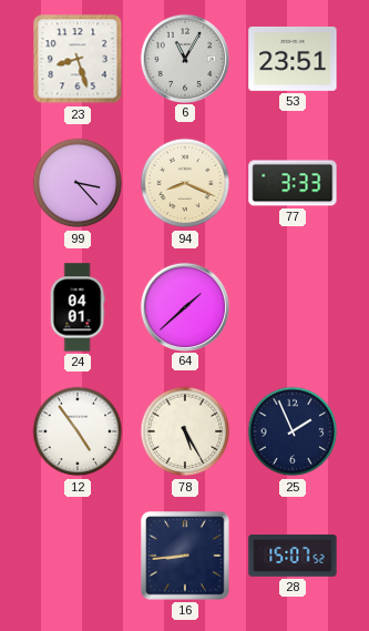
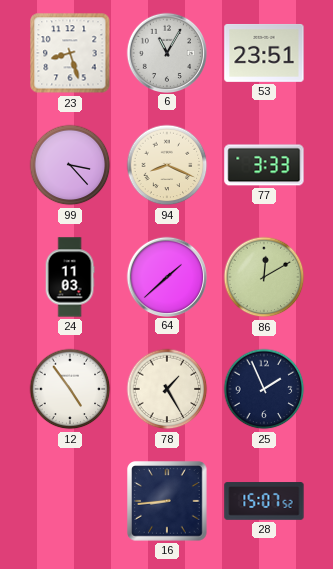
24: 04:01 -> 11:03
86: none -> 12:10
78: 5:25 -> 1:25
